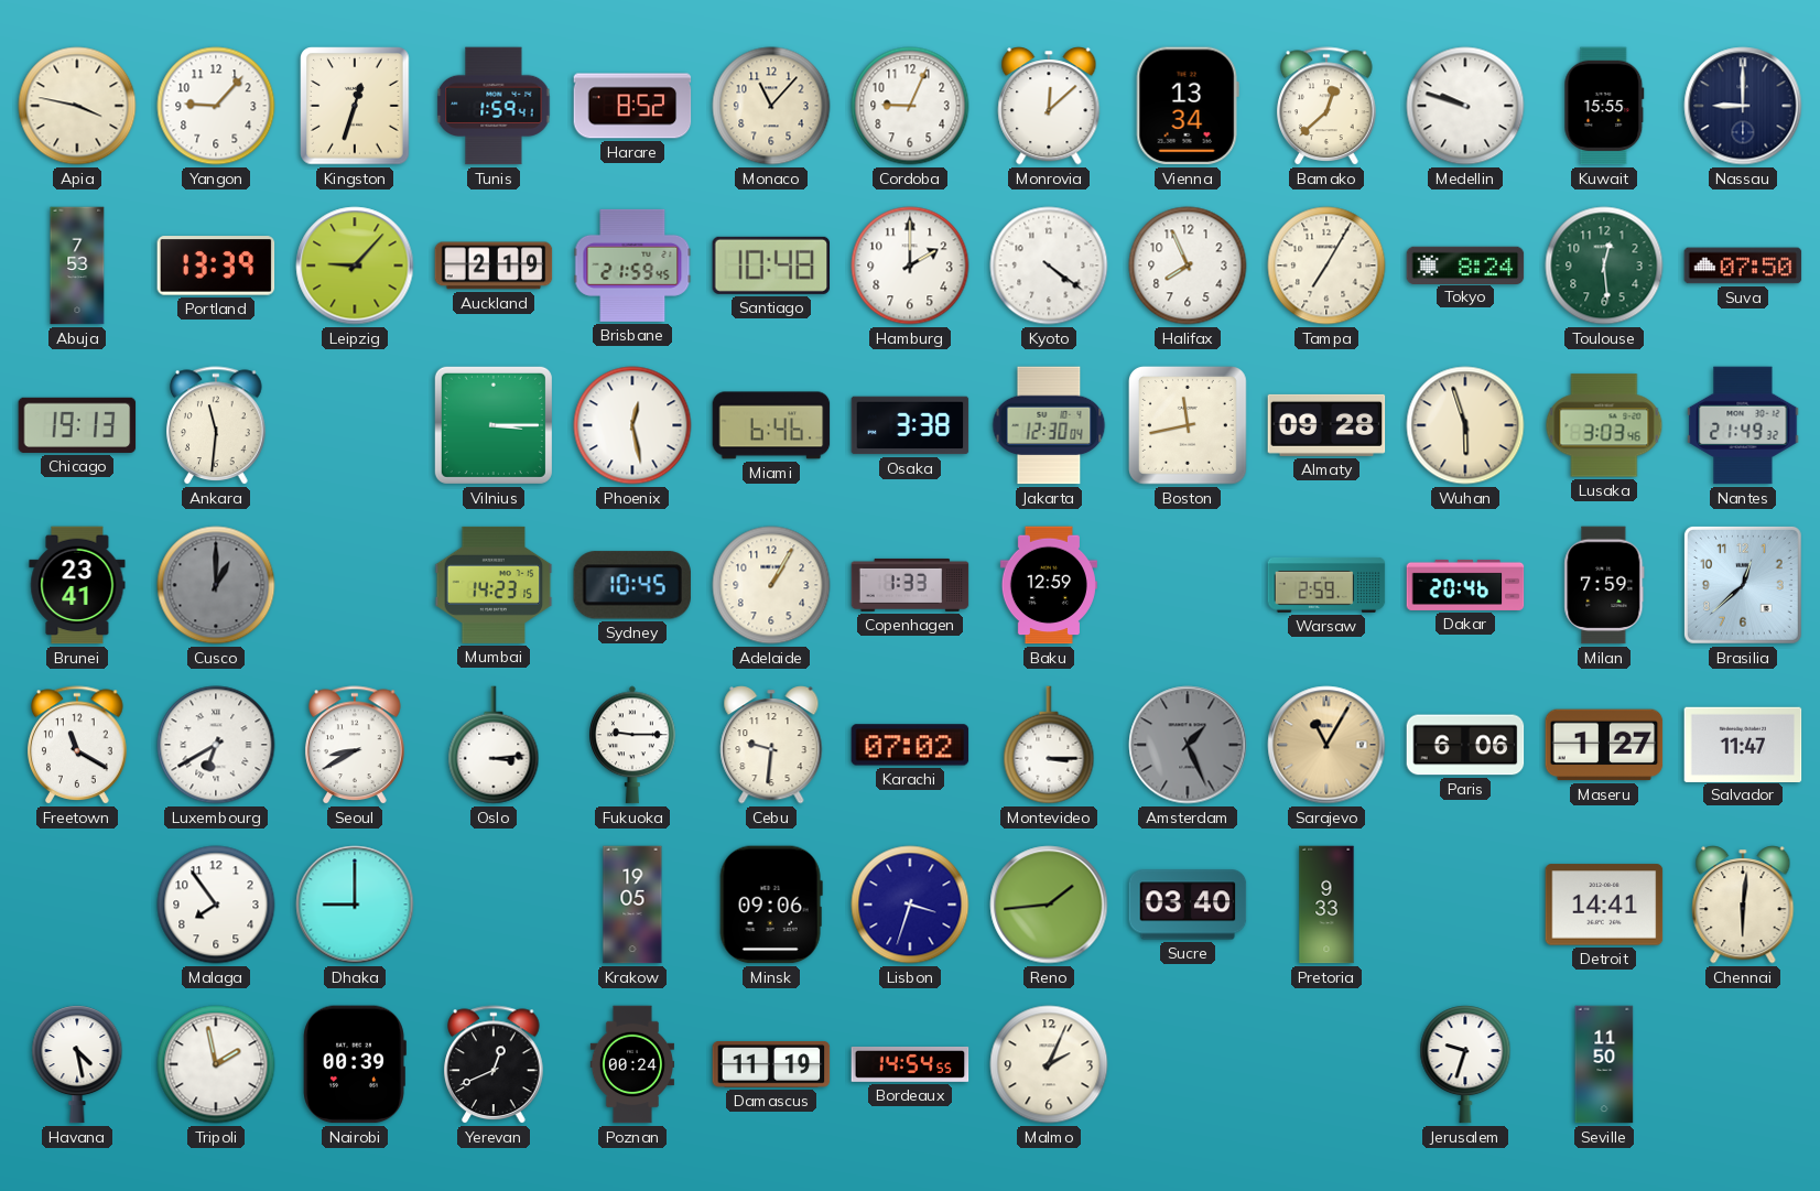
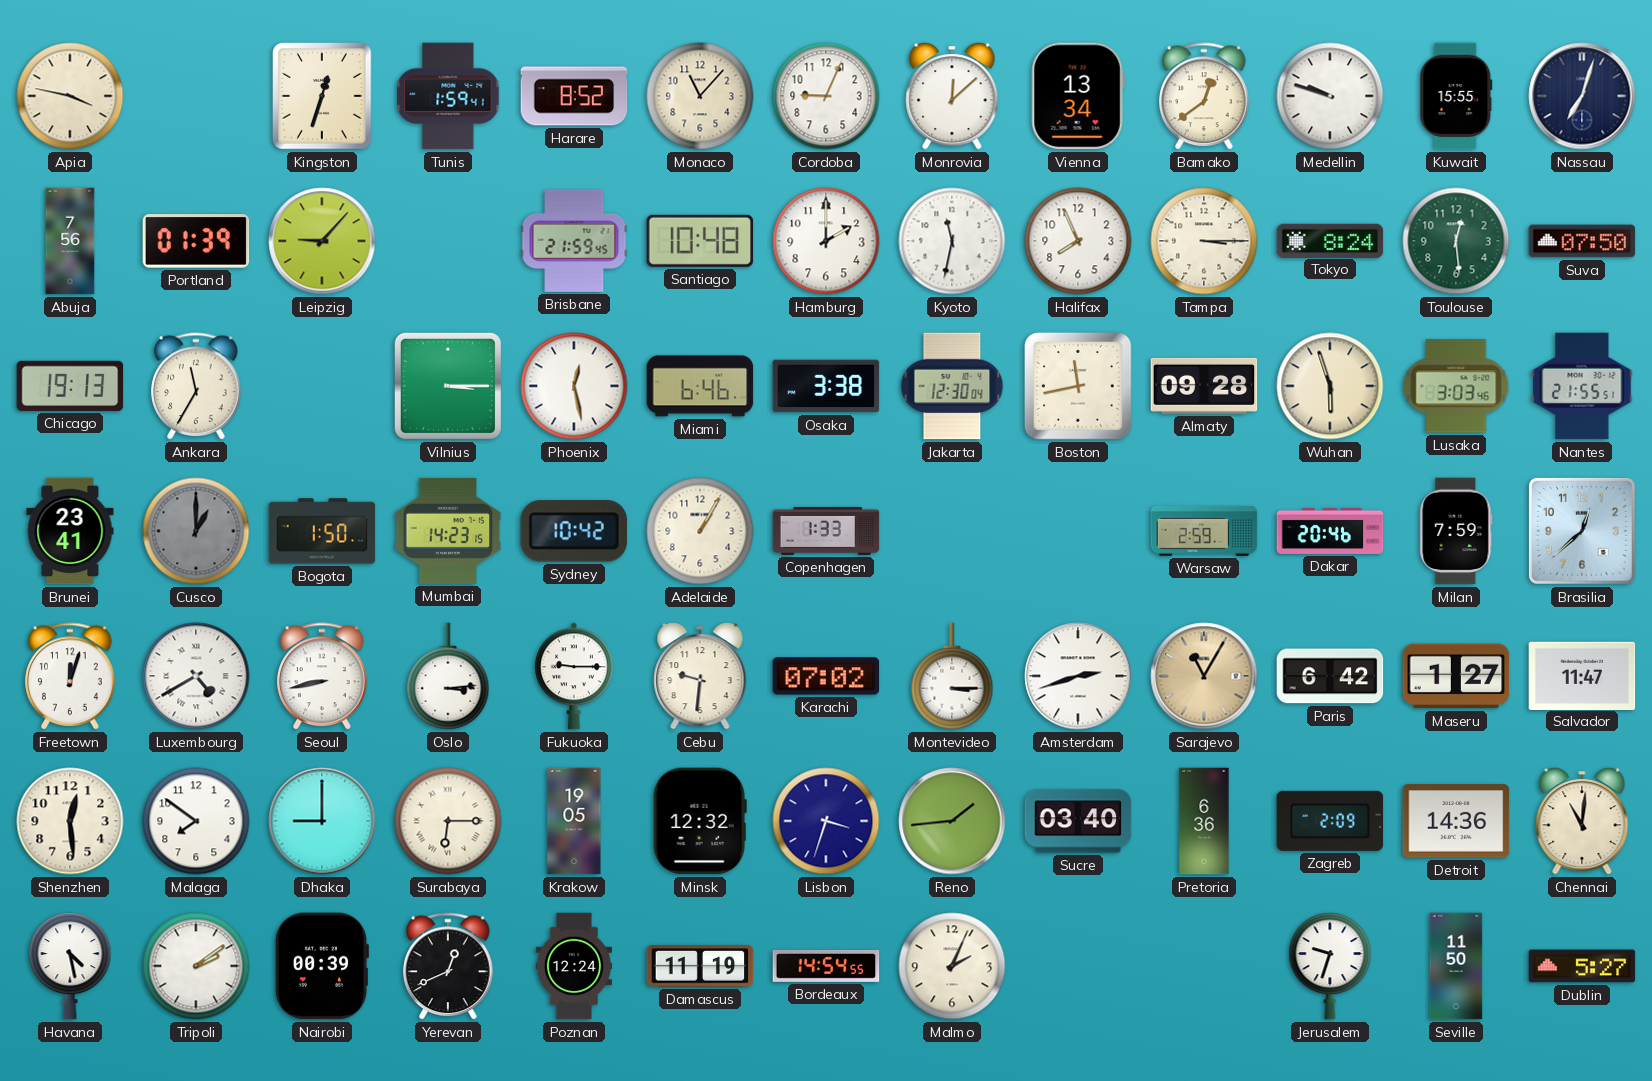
Yangon: 9:07 -> none
Bamako: 12:38 -> 12:39
Nassau: 9:00 -> 7:03
Abuja: 7:53 -> 7:56
Portland: 13:39 -> 01:39
Auckland: 2:19 -> none
Kyoto: 4:21 -> 11:32
Tampa: 7:05 -> 3:15
Ankara: 11:31 -> 11:35
Nantes: 21:49 -> 21:55
Bogota: none -> 1:50
Sydney: 10:45 -> 10:42
Baku: 12:59 -> none
Freetown: 11:20 -> 12:03
Luxembourg: 6:40 -> 4:40
Seoul: 8:40 -> 8:43
Amsterdam: 1:26 -> 2:42
Amsterdam dial: grey -> white
Paris: 6:06 -> 6:42
Shenzhen: none -> 12:29
Malaga: 7:54 -> 7:51
Surabaya: none -> 6:15
Minsk: 09:06 -> 12:32
Pretoria: 9:33 -> 6:36
Zagreb: none -> 2:09
Detroit: 14:41 -> 14:36
Chennai: 6:01 -> 11:01
Tripoli: 1:58 -> 2:09
Poznan: 00:24 -> 12:24
Dublin: none -> 5:27
